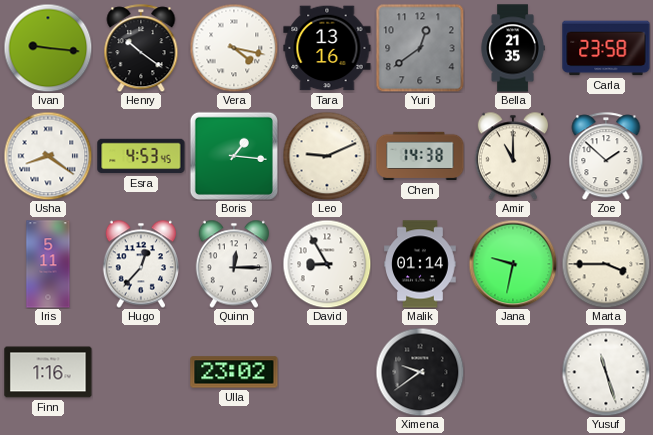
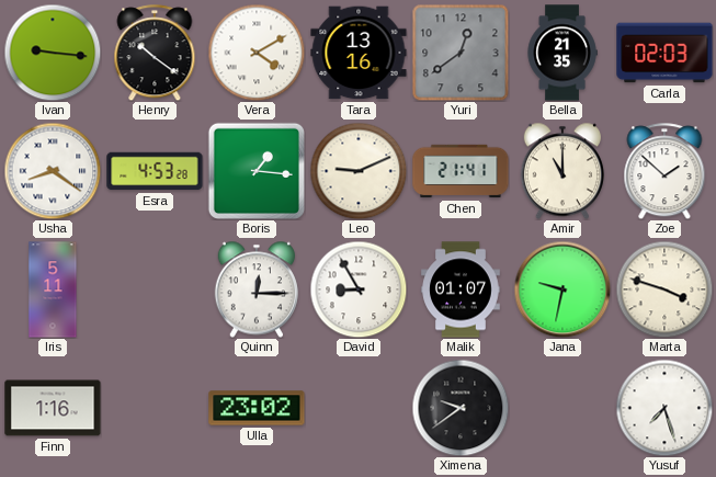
Vera: 4:17 -> 4:10
Carla: 23:58 -> 02:03
Esra: 4:53:45 -> 4:53:28
Chen: 14:38 -> 21:41
Hugo: 12:37 -> none
Malik: 01:14 -> 01:07
Marta: 3:45 -> 3:48
Yusuf: 11:27 -> 7:27
